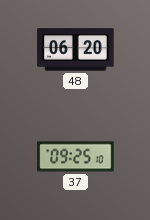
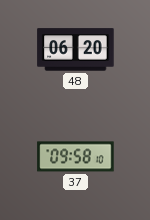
37: 09:25 -> 09:58
